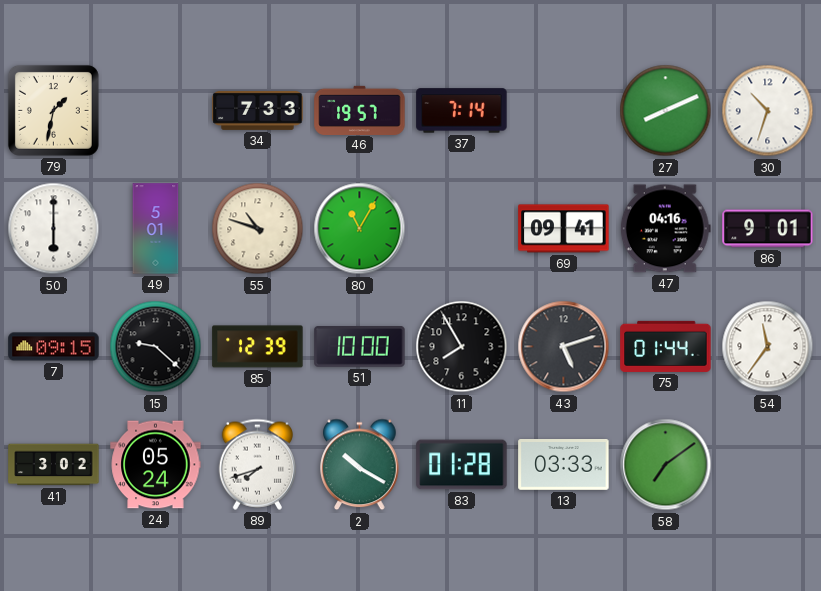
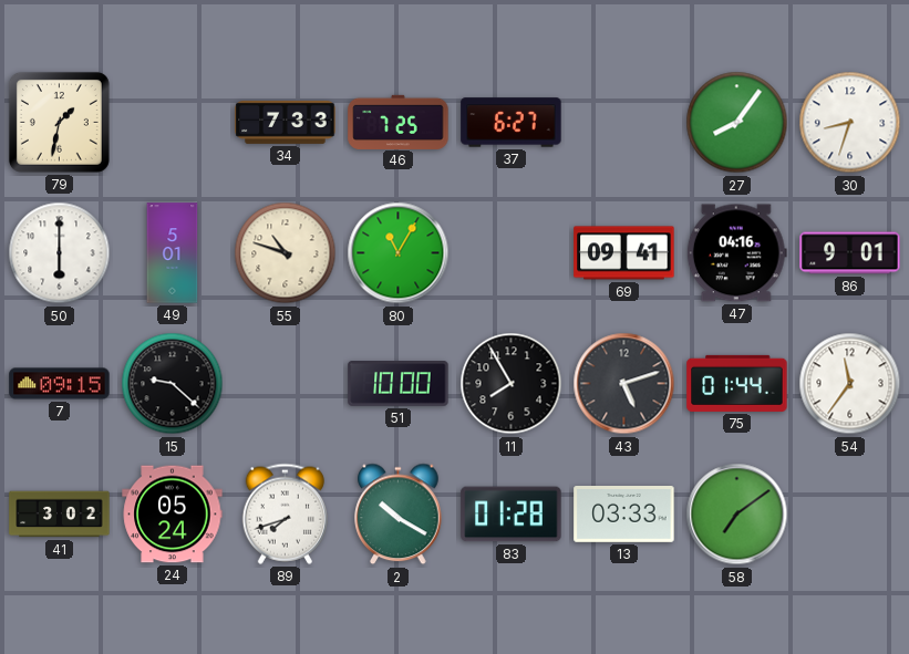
46: 19:57 -> 7:25
37: 7:14 -> 6:27
27: 8:11 -> 8:06
30: 10:33 -> 8:33
85: 12:39 -> none
